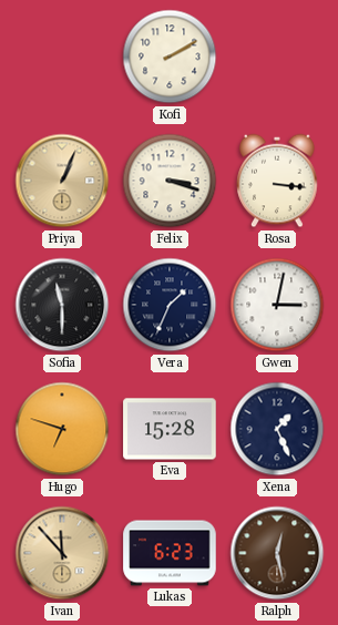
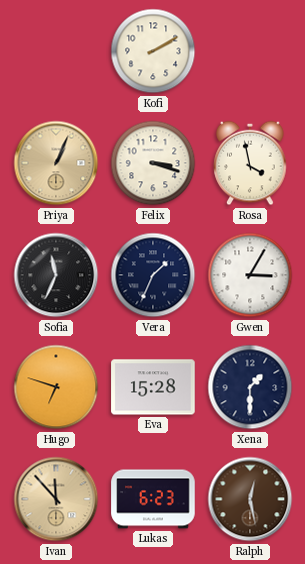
Rosa: 3:16 -> 3:58
Sofia: 11:30 -> 11:34
Gwen: 3:02 -> 3:05
Xena: 1:26 -> 1:30
